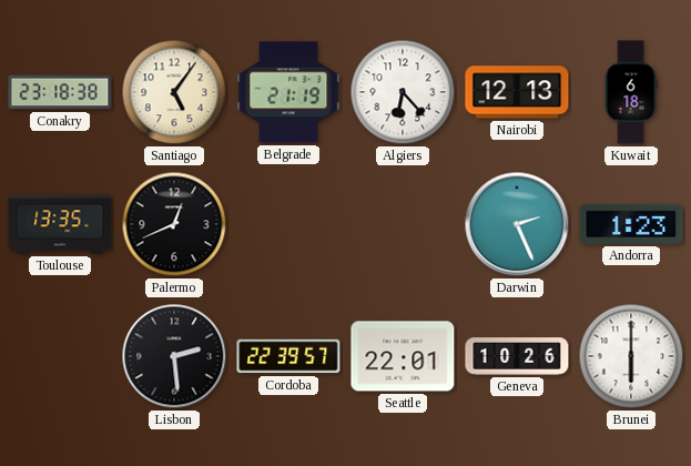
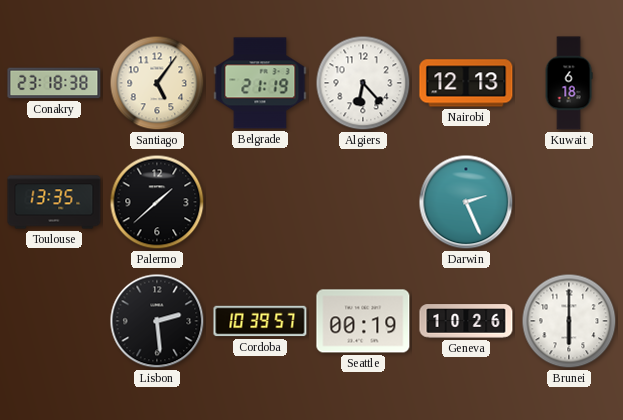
Palermo: 12:41 -> 1:38
Andorra: 1:23 -> none
Cordoba: 22:39 -> 10:39
Seattle: 22:01 -> 00:19
